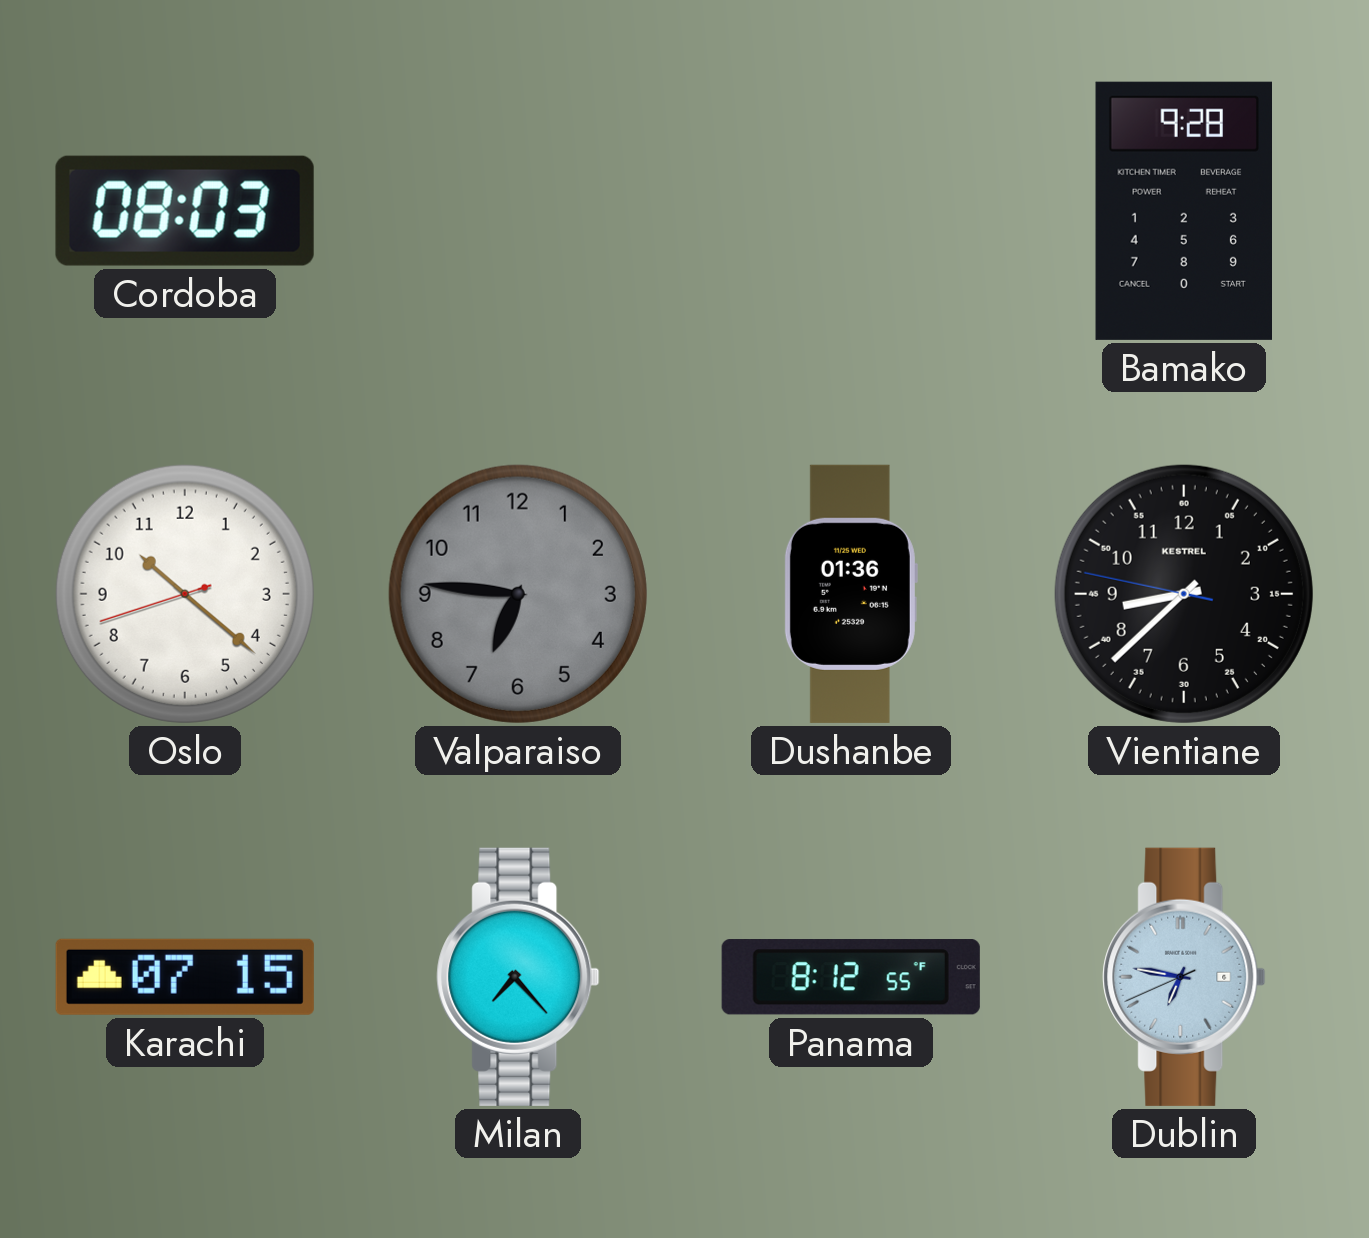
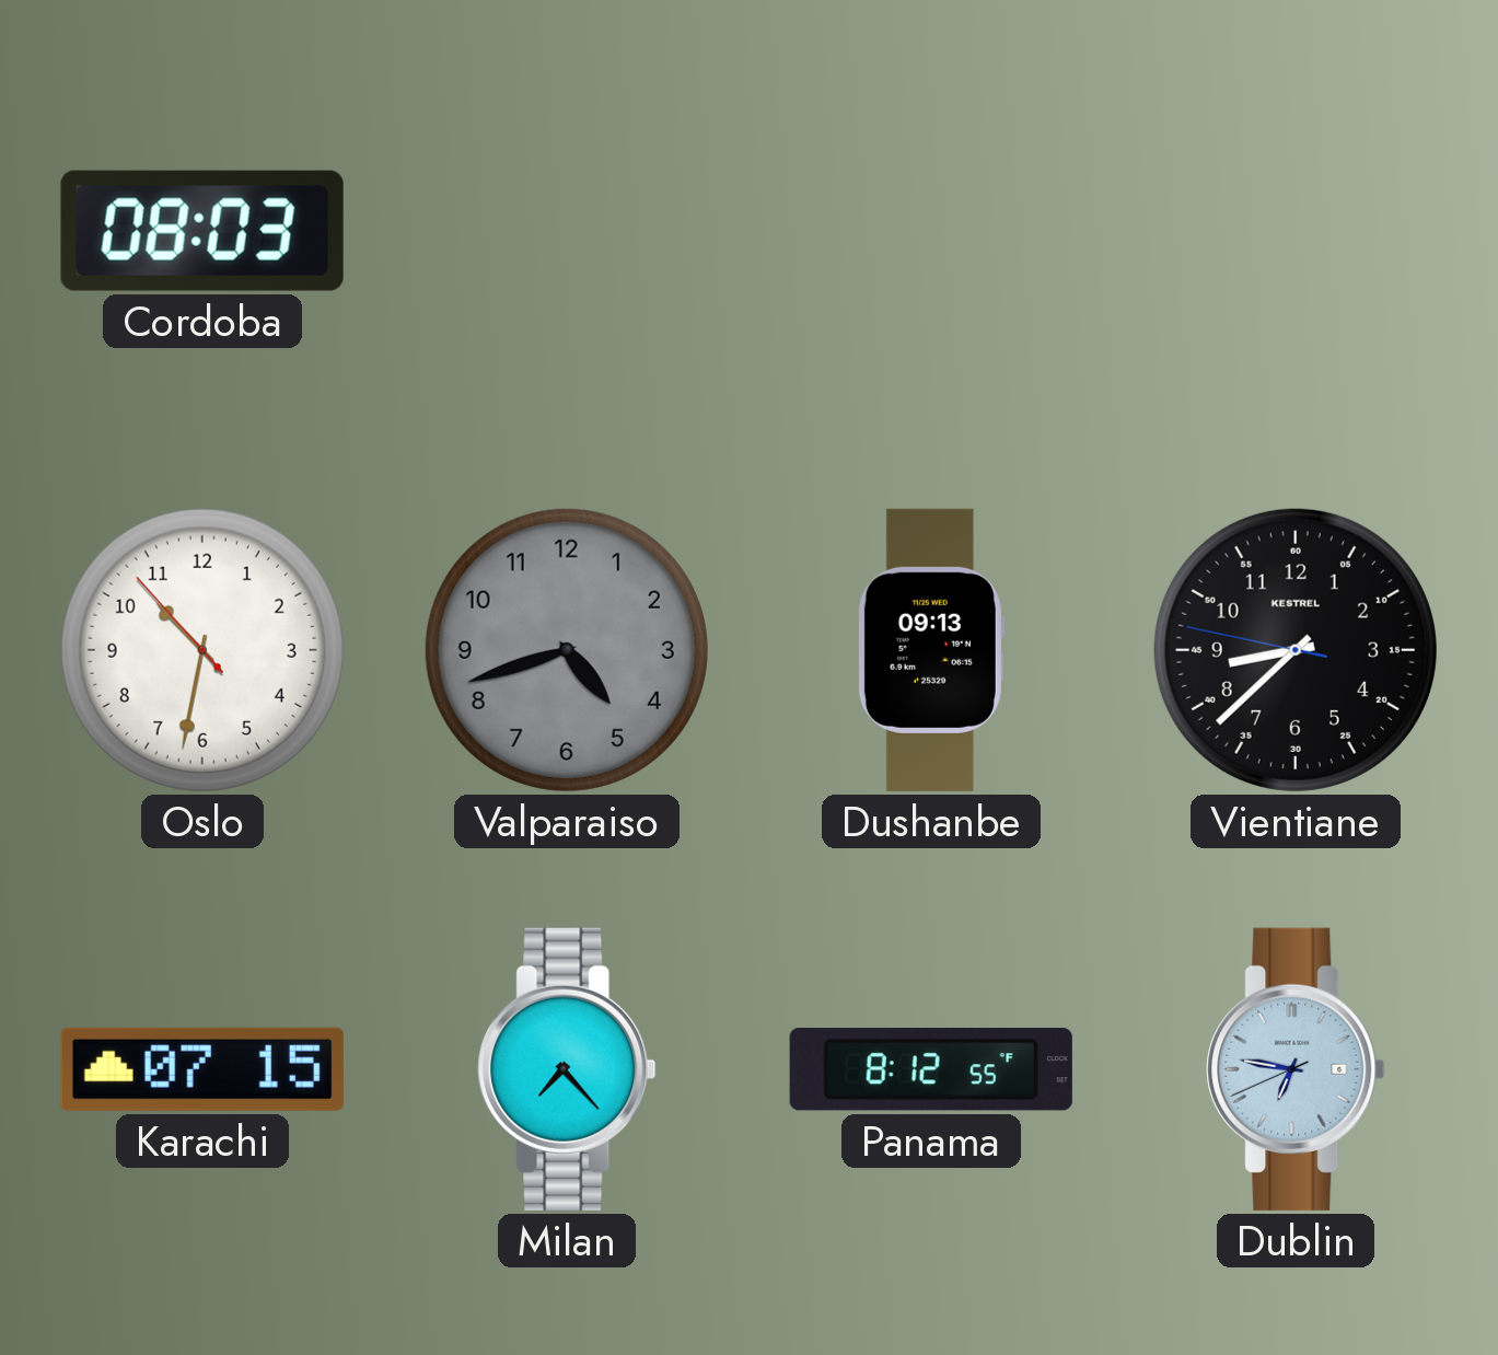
Bamako: 9:28 -> none
Oslo: 10:21 -> 10:31
Valparaiso: 6:46 -> 4:42
Dushanbe: 01:36 -> 09:13
